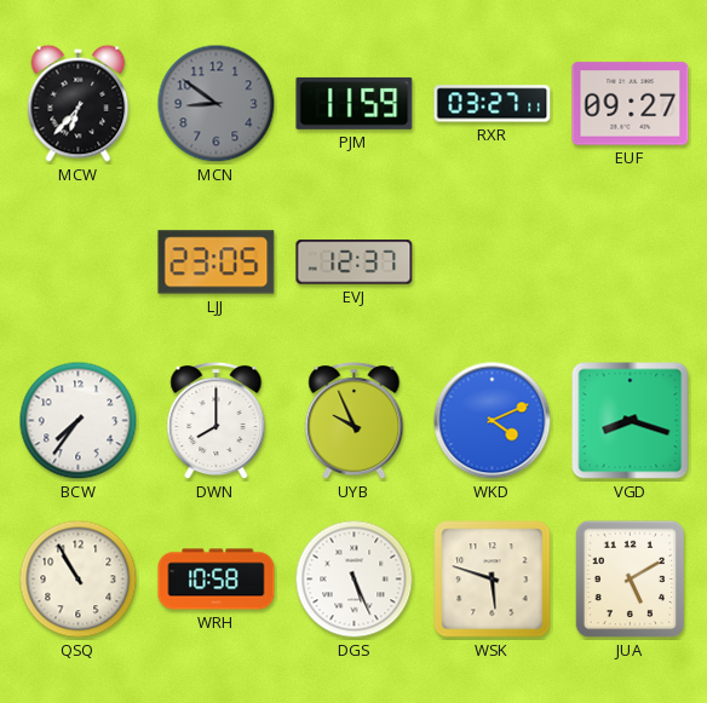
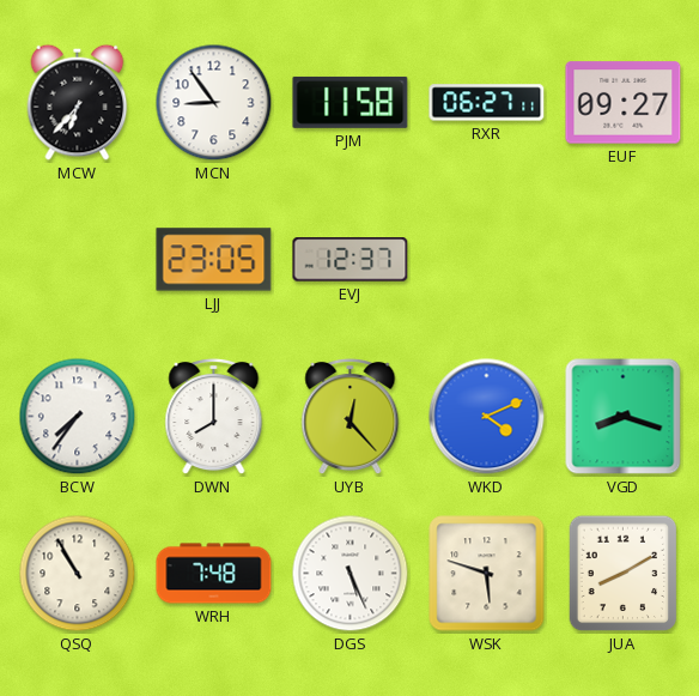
MCN: 8:51 -> 8:54
MCN dial: grey -> white
PJM: 11:59 -> 11:58
RXR: 03:27 -> 06:27
UYB: 9:56 -> 12:23
WRH: 10:58 -> 7:48
JUA: 5:10 -> 8:10
